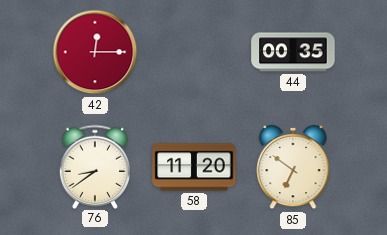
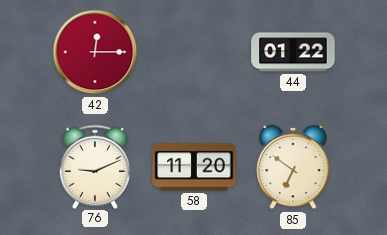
44: 00:35 -> 01:22
76: 8:39 -> 9:11
